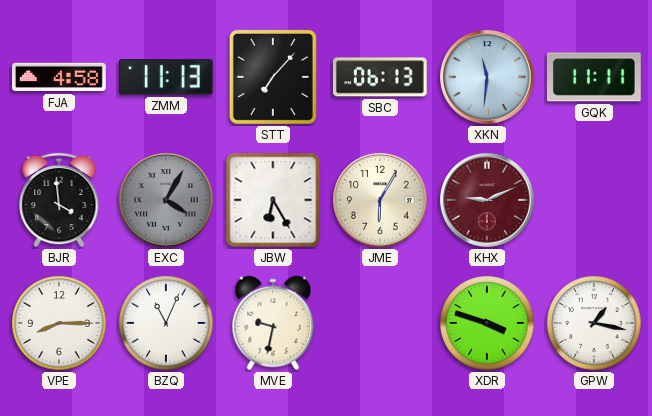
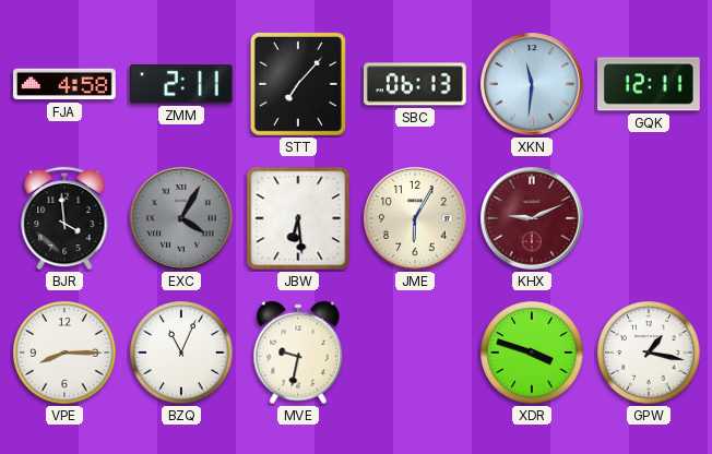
ZMM: 11:13 -> 2:11
GQK: 11:11 -> 12:11
JBW: 6:25 -> 6:29
